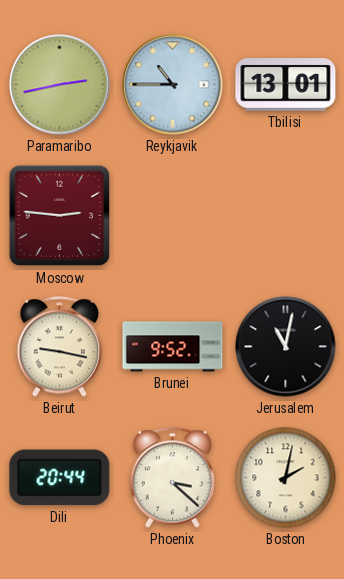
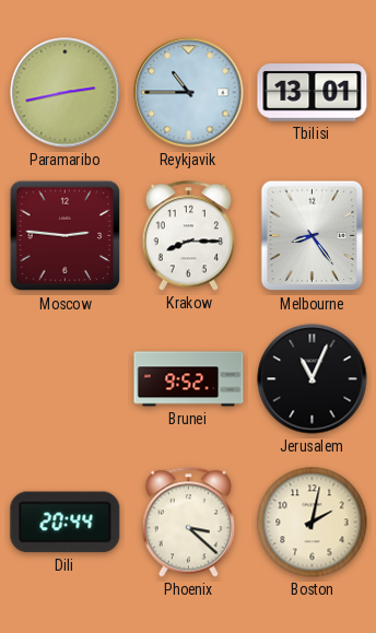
Krakow: none -> 8:15
Melbourne: none -> 8:24
Beirut: 9:17 -> none
Jerusalem: 11:02 -> 11:04
